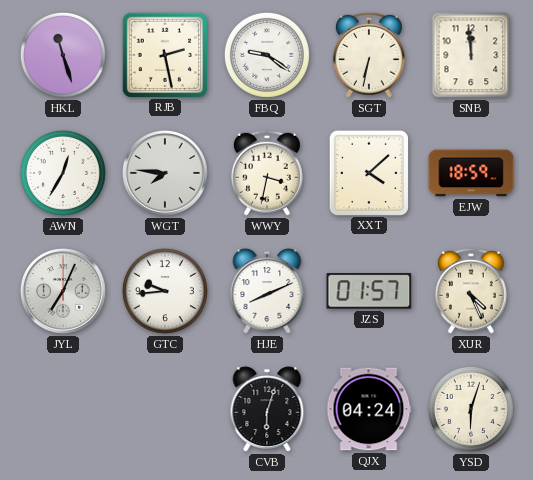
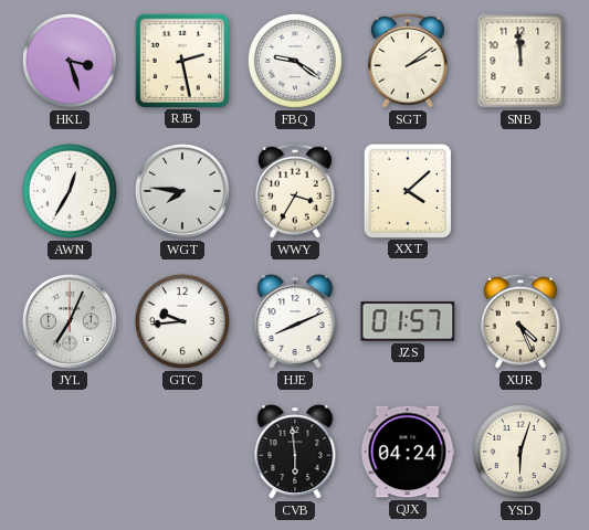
HKL: 11:27 -> 3:27
SGT: 6:32 -> 2:09
WWY: 3:32 -> 3:35
EJW: 18:59 -> none
CVB: 6:03 -> 5:59
